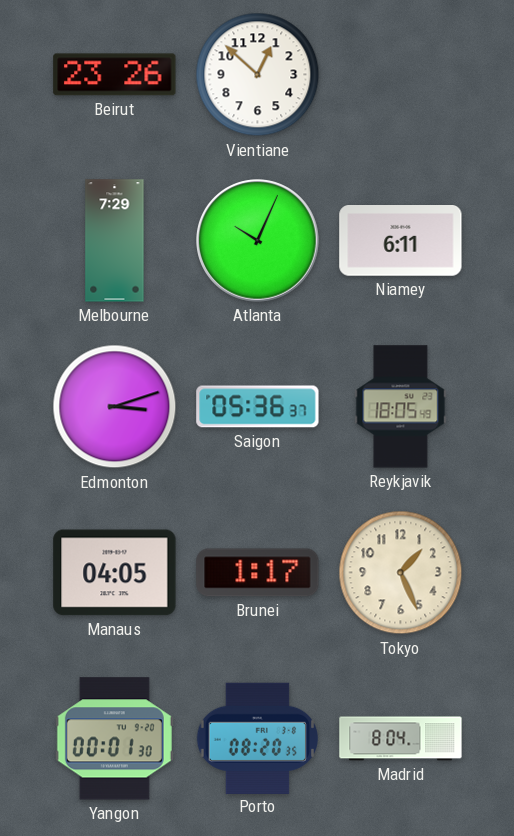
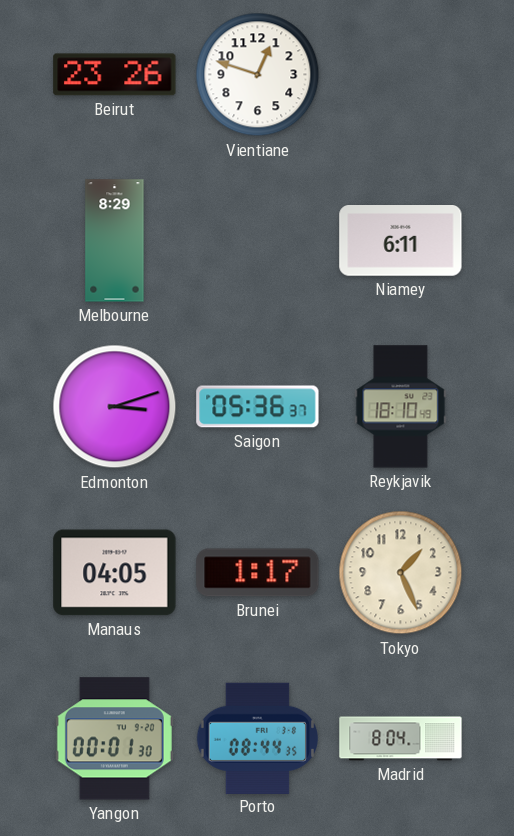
Vientiane: 12:52 -> 12:48
Melbourne: 7:29 -> 8:29
Atlanta: 10:04 -> none
Reykjavik: 18:05 -> 18:10
Porto: 08:20 -> 08:44
